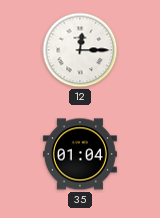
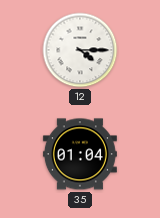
12: 12:15 -> 4:15
